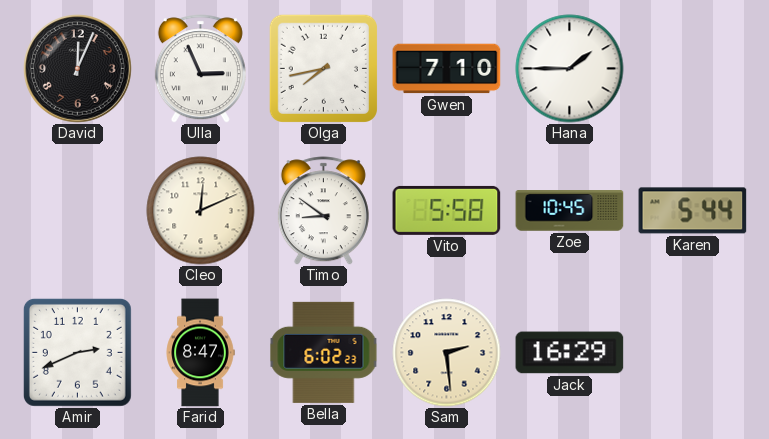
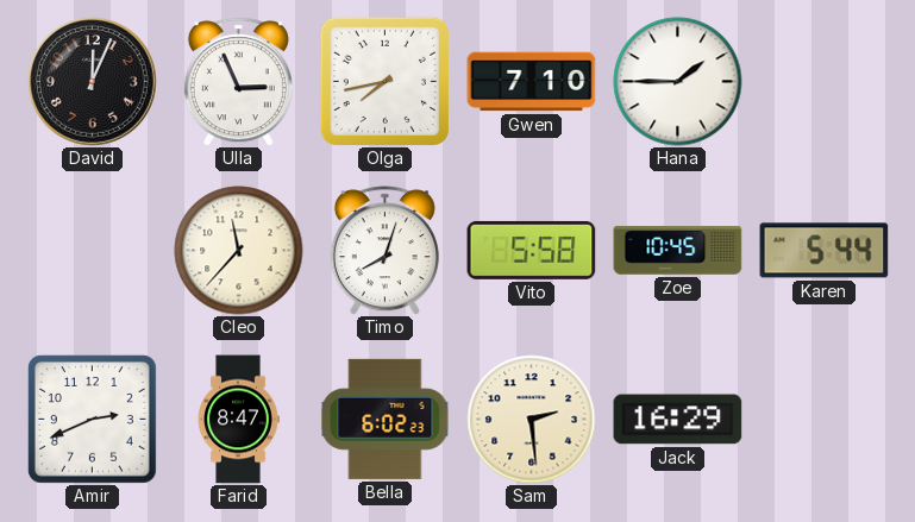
Cleo: 12:11 -> 11:37
Timo: 8:51 -> 8:03
